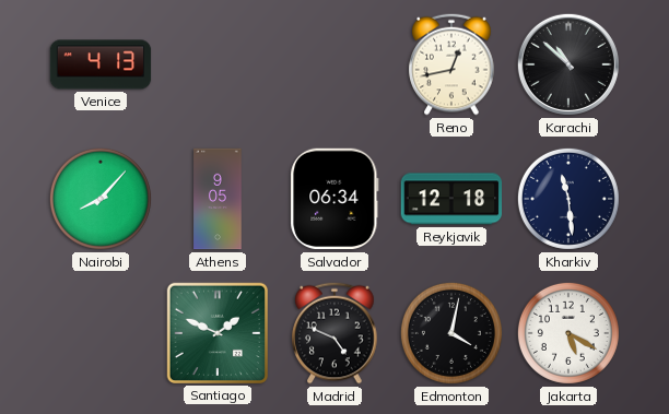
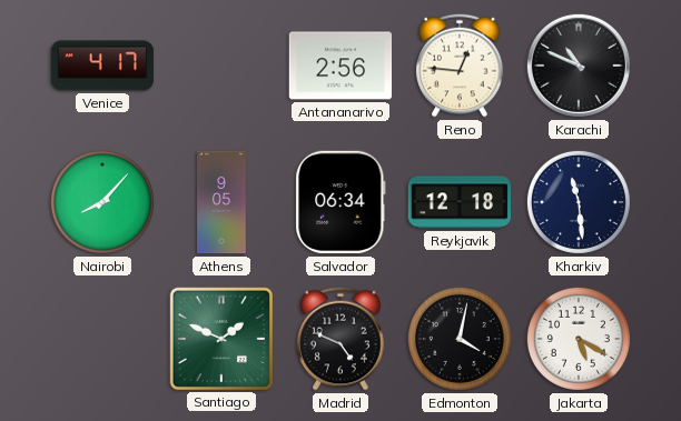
Venice: 4:13 -> 4:17
Antananarivo: none -> 2:56
Reno: 12:43 -> 12:46
Karachi: 10:52 -> 10:49
